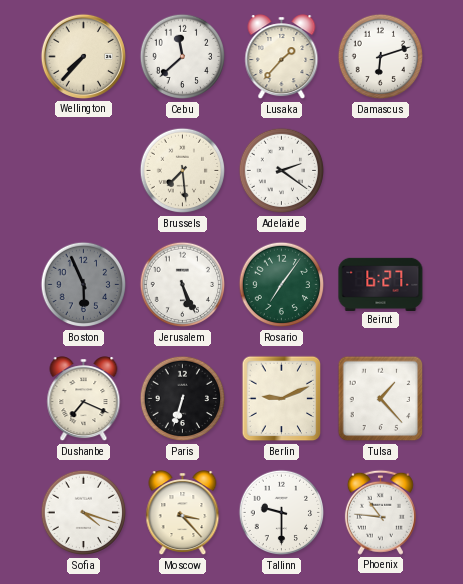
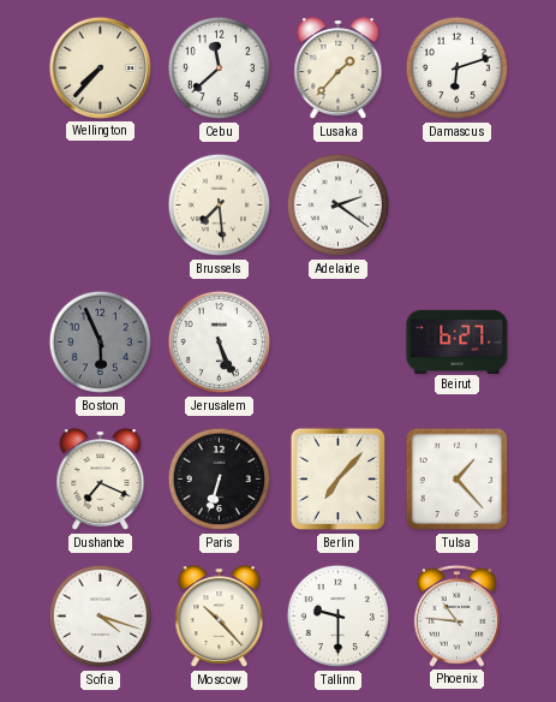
Rosario: 7:06 -> none
Berlin: 9:11 -> 7:07
Moscow: 3:23 -> 10:23
